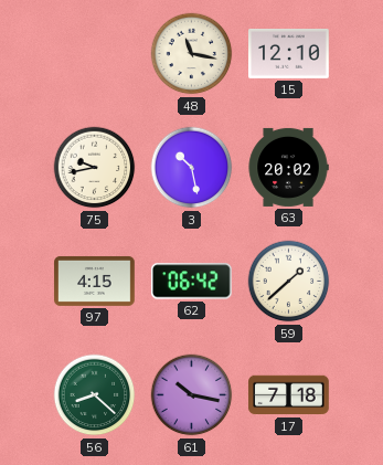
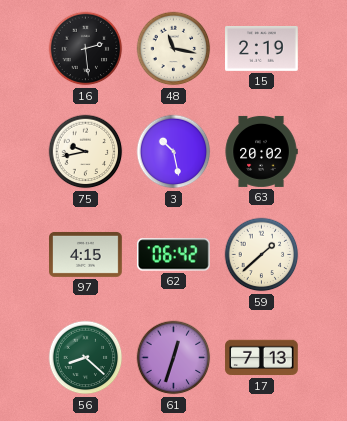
16: none -> 2:29
15: 12:10 -> 2:19
61: 10:17 -> 12:33
17: 7:18 -> 7:13
